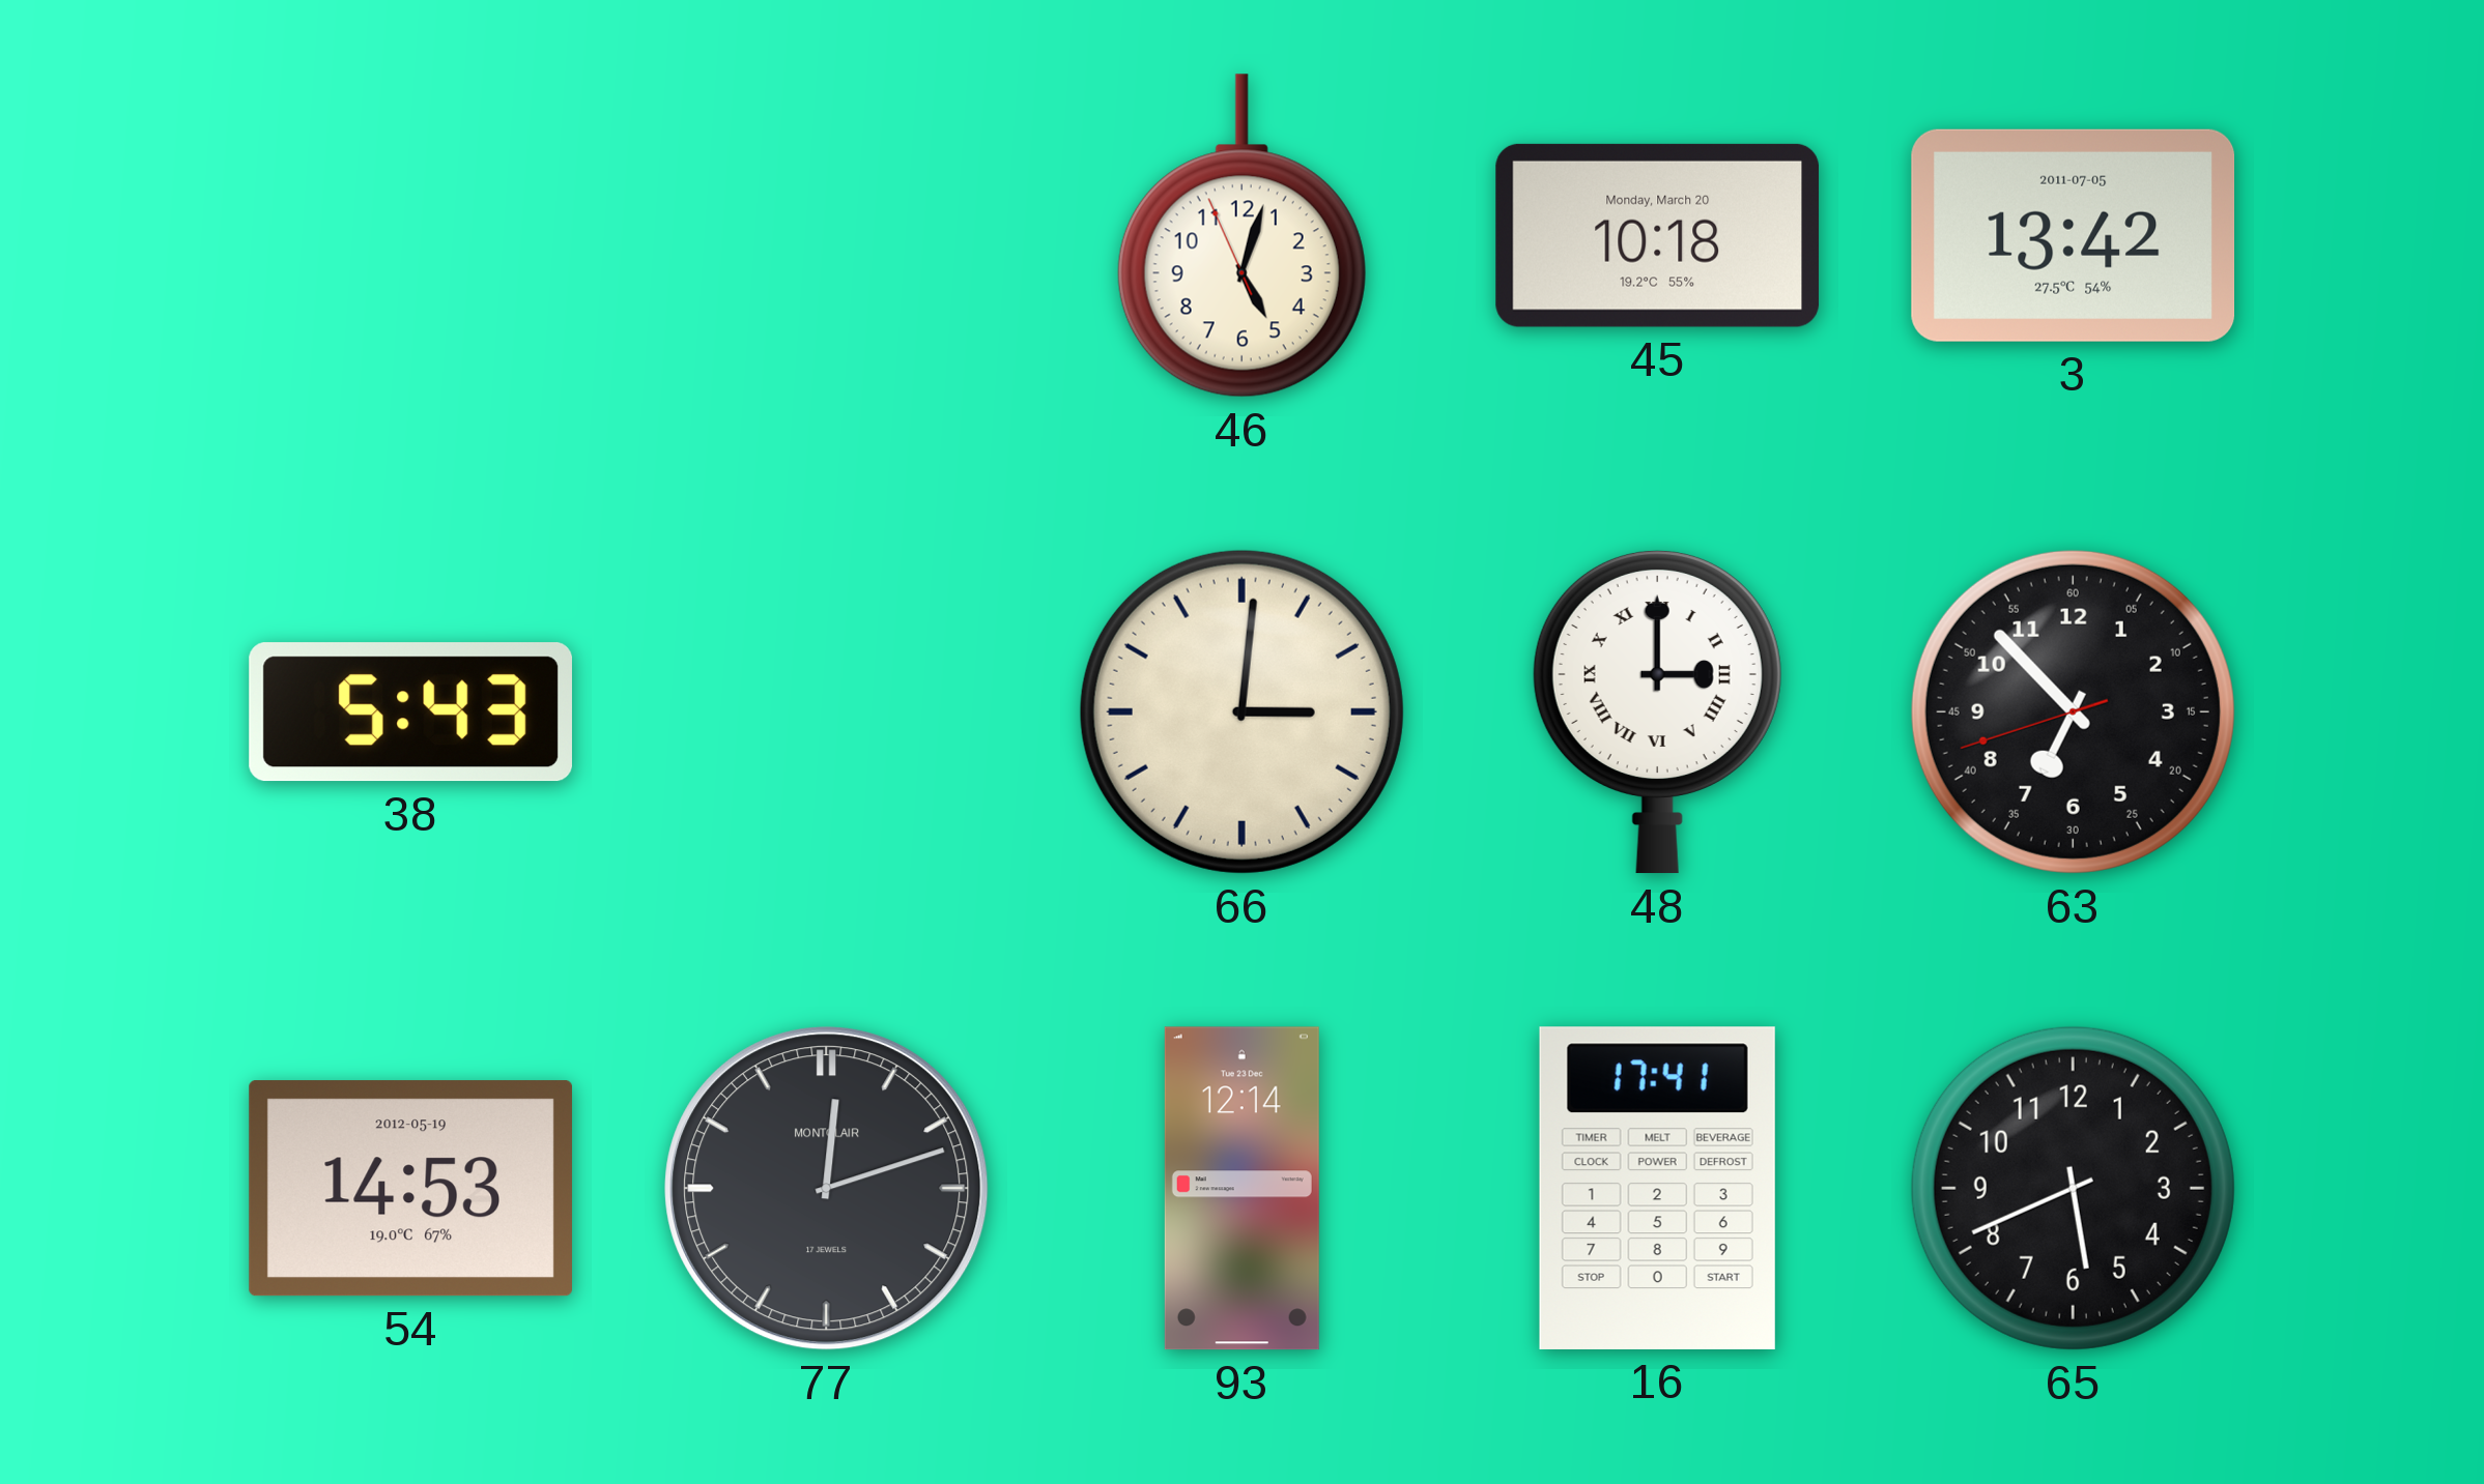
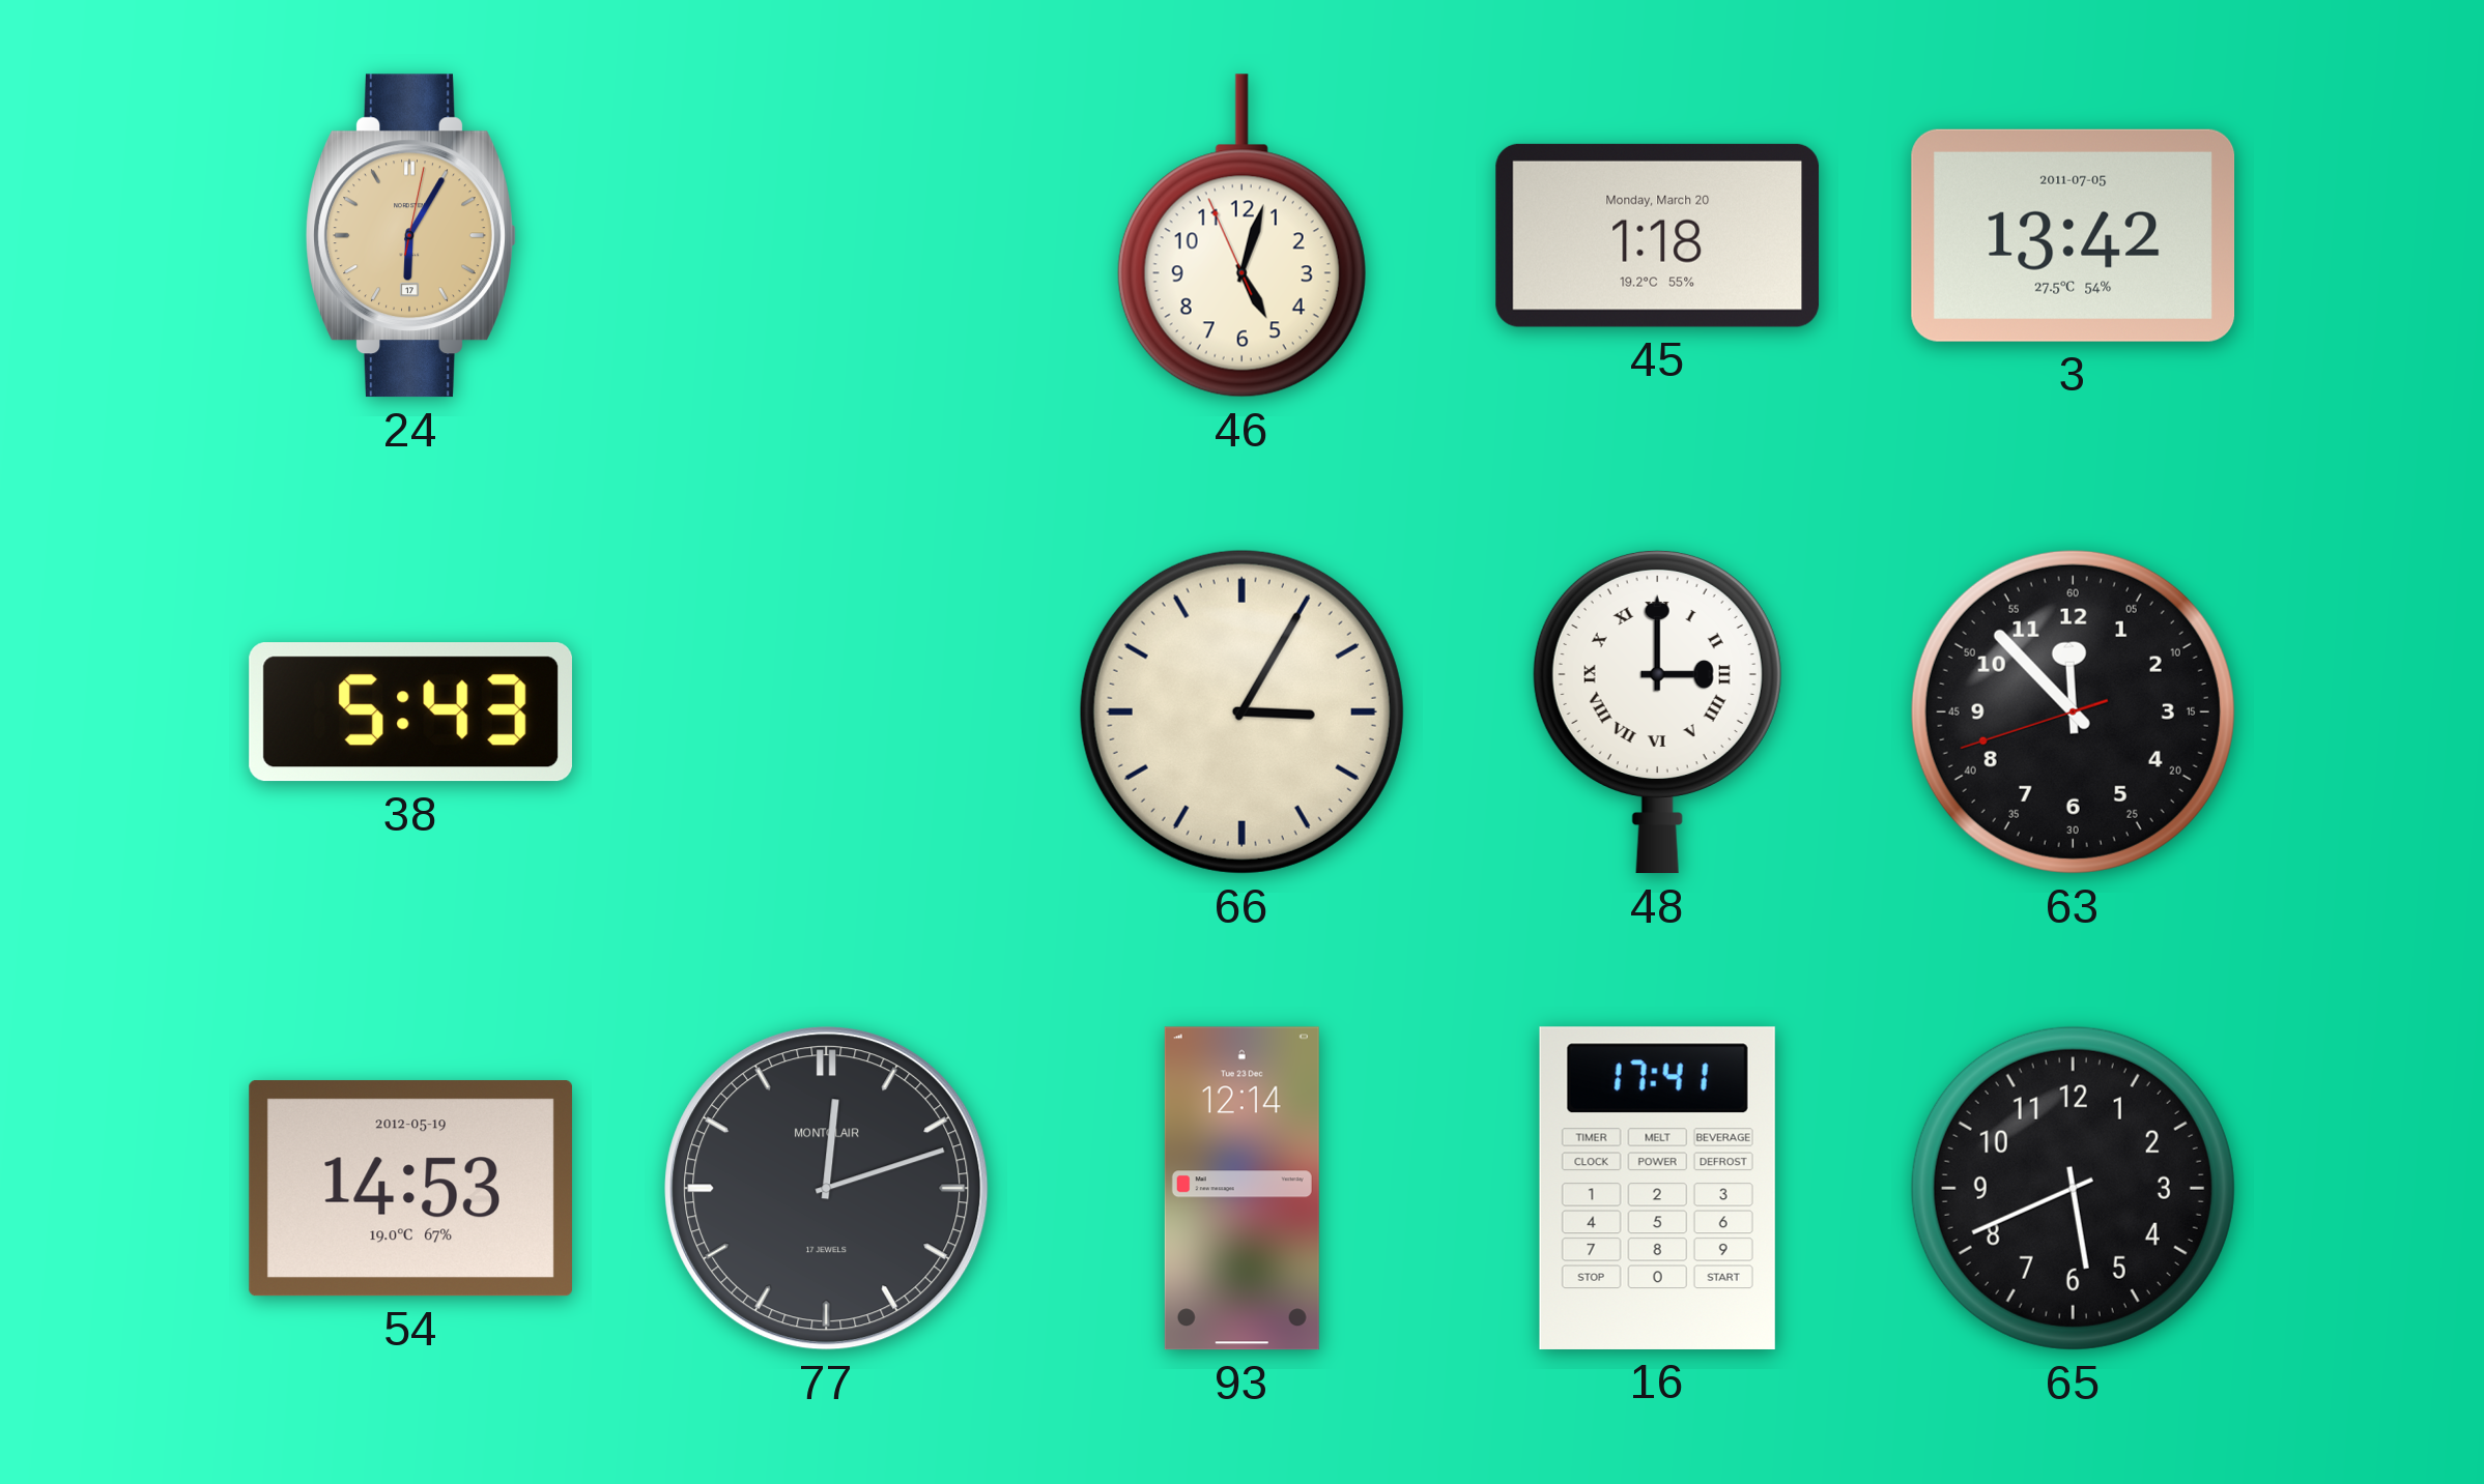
24: none -> 6:05
45: 10:18 -> 1:18
66: 3:01 -> 3:05
63: 6:52 -> 11:52
